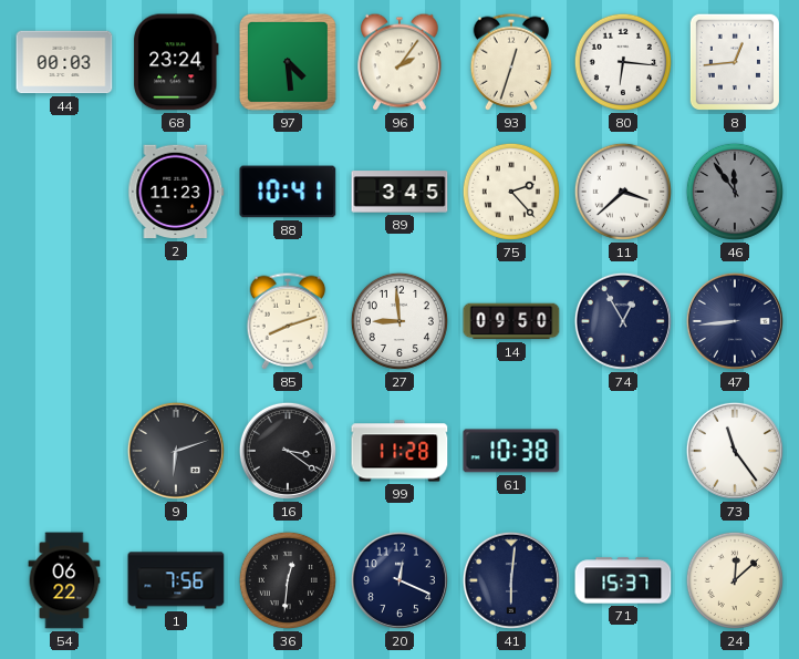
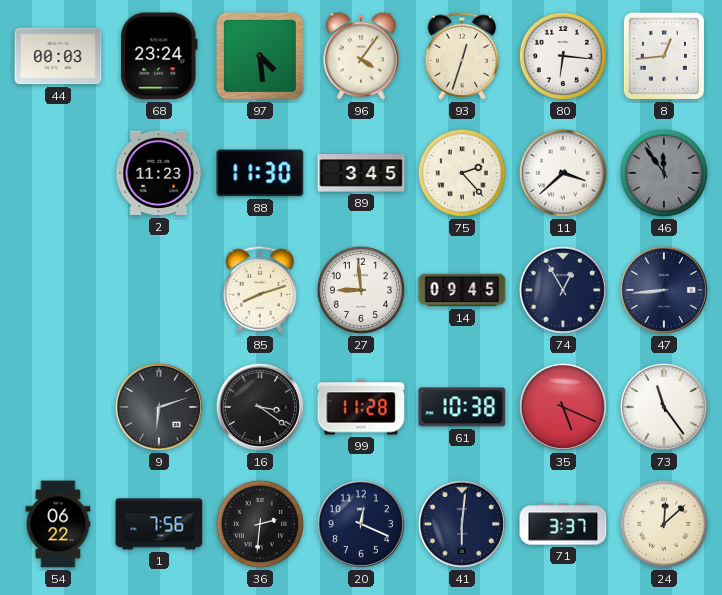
96: 2:06 -> 4:06
88: 10:41 -> 11:30
14: 09:50 -> 09:45
35: none -> 5:19
36: 12:31 -> 2:31
71: 15:37 -> 3:37
